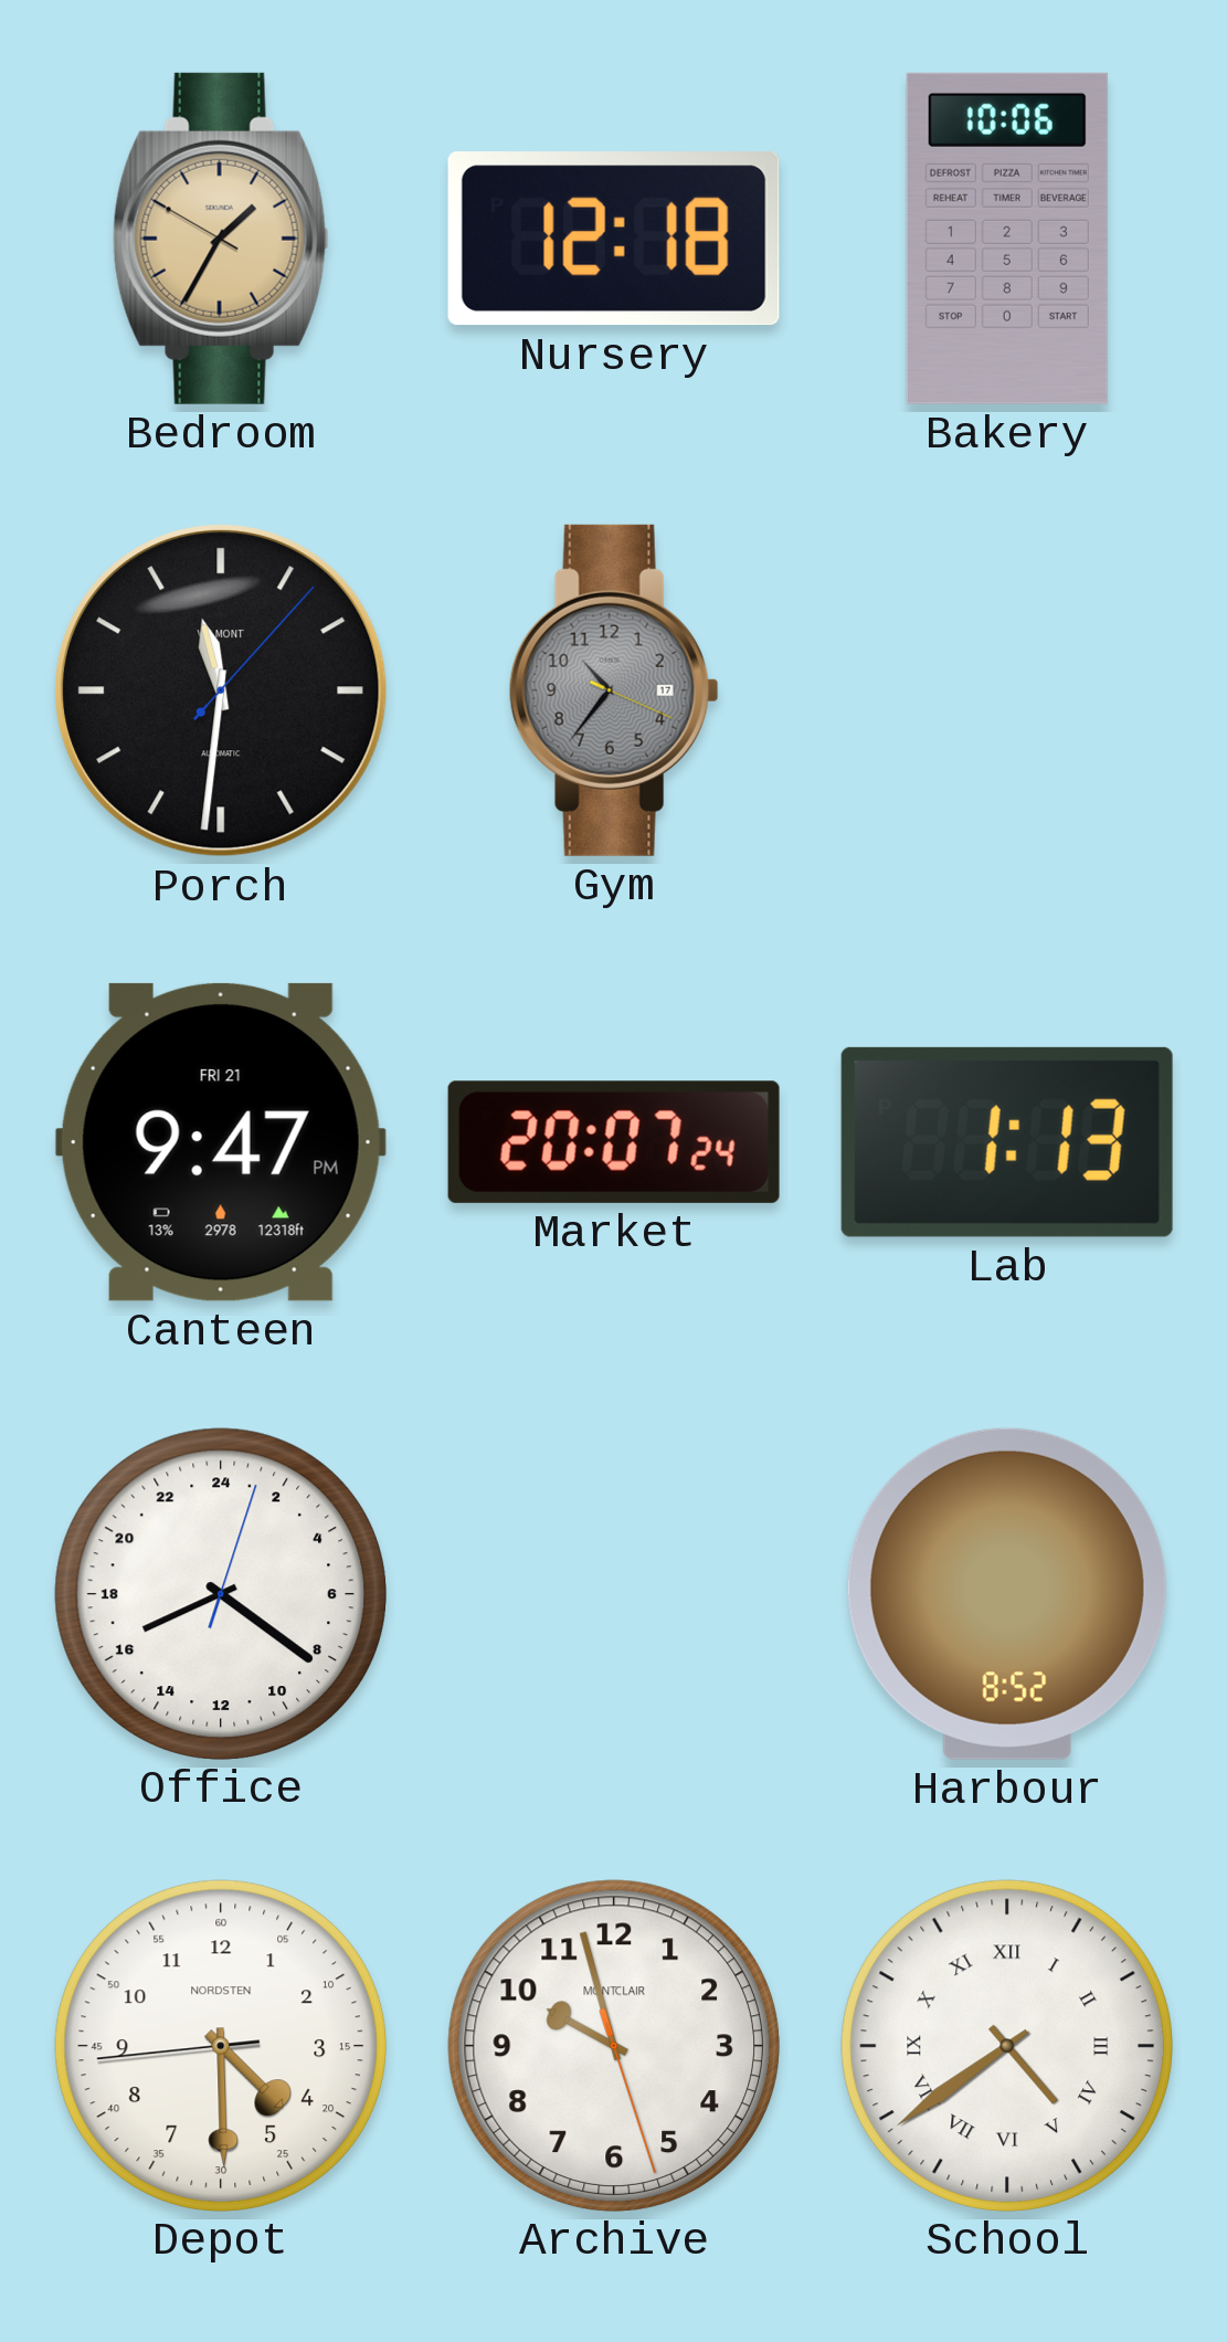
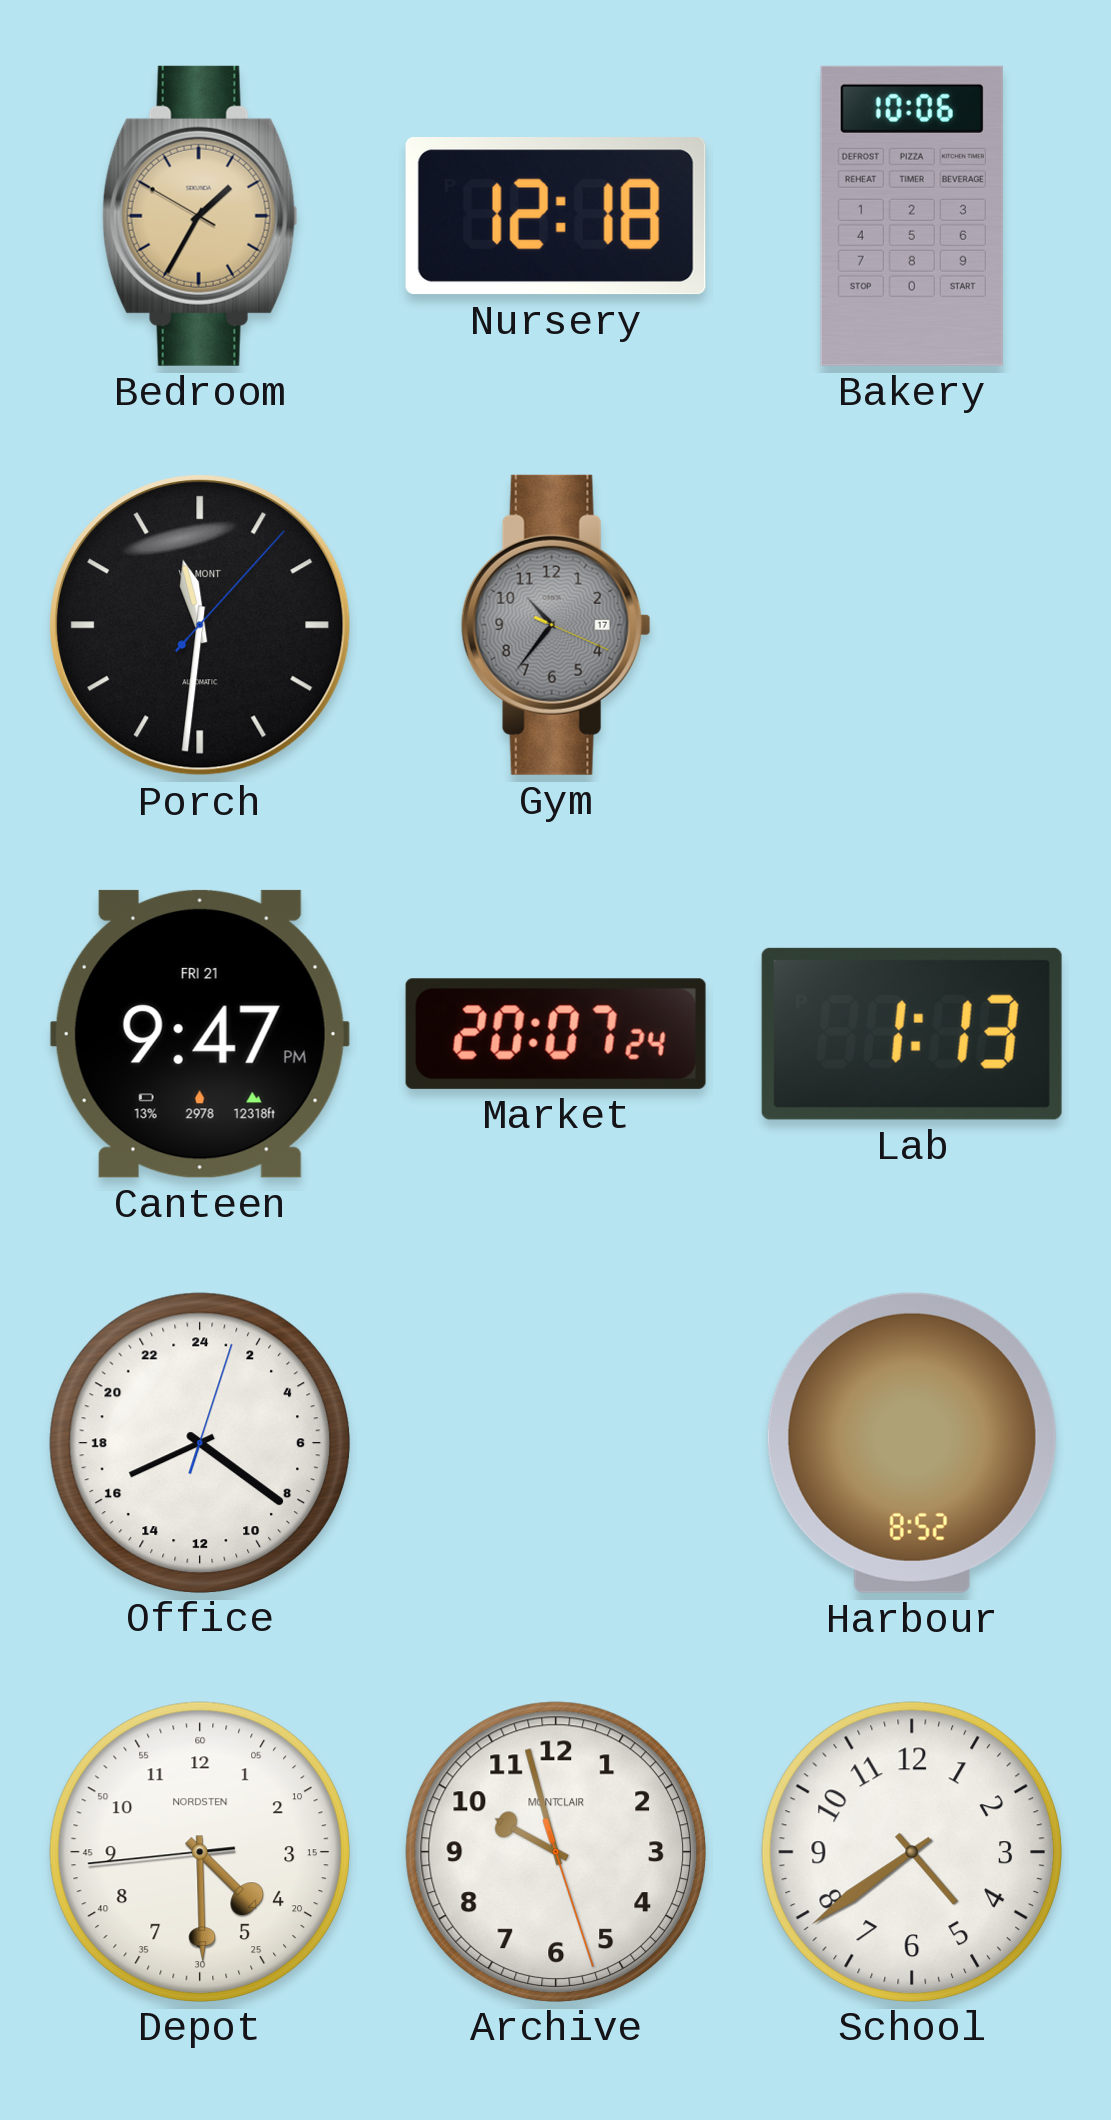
School numerals: Roman -> Arabic
